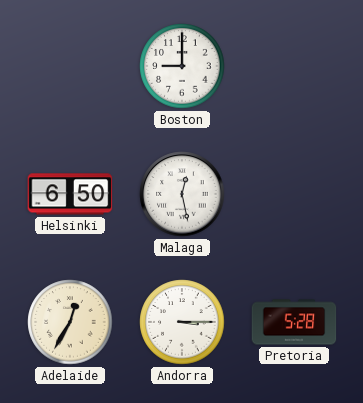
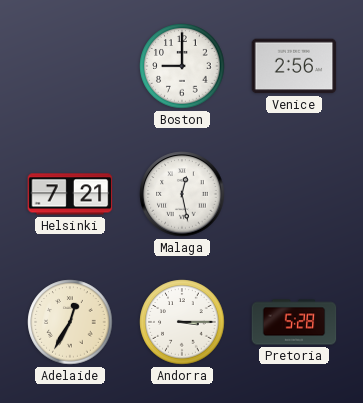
Venice: none -> 2:56
Helsinki: 6:50 -> 7:21
